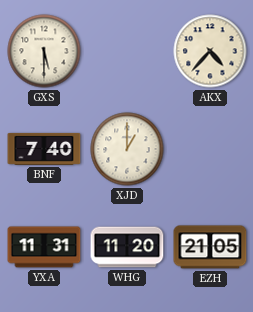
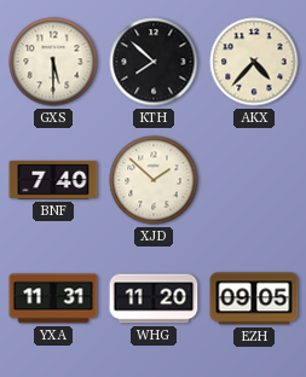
KTH: none -> 7:52
XJD: 1:00 -> 1:52
EZH: 21:05 -> 09:05
